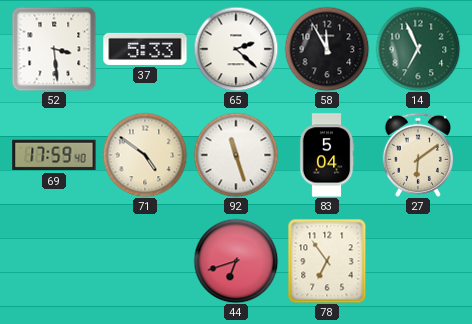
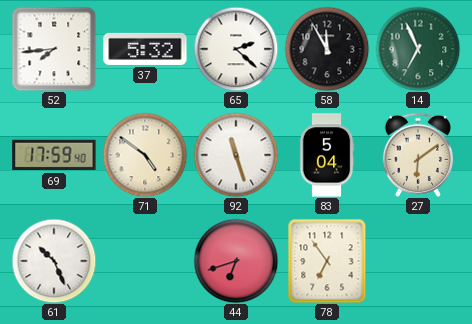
52: 3:29 -> 7:44
37: 5:33 -> 5:32
61: none -> 10:26
